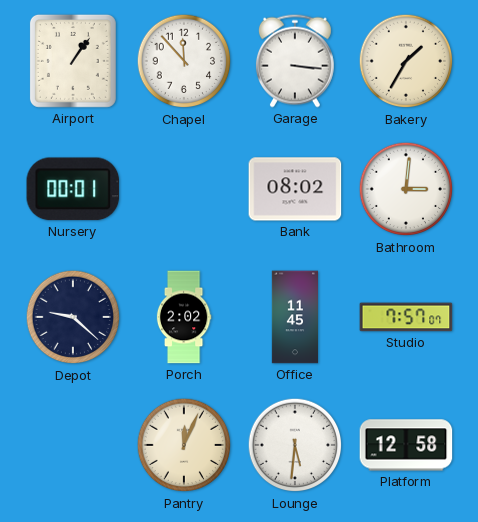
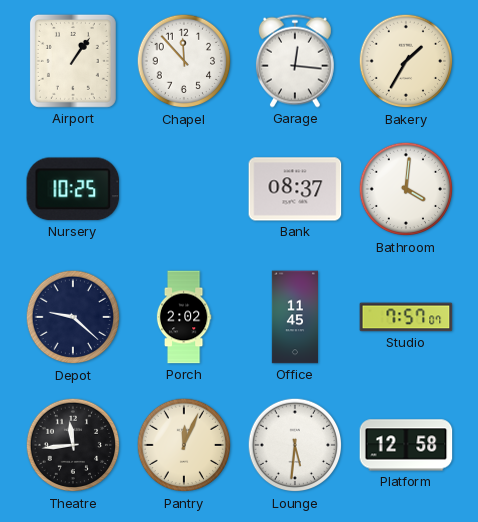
Garage: 3:16 -> 12:16
Nursery: 00:01 -> 10:25
Bank: 08:02 -> 08:37
Bathroom: 3:01 -> 4:01
Theatre: none -> 11:44
